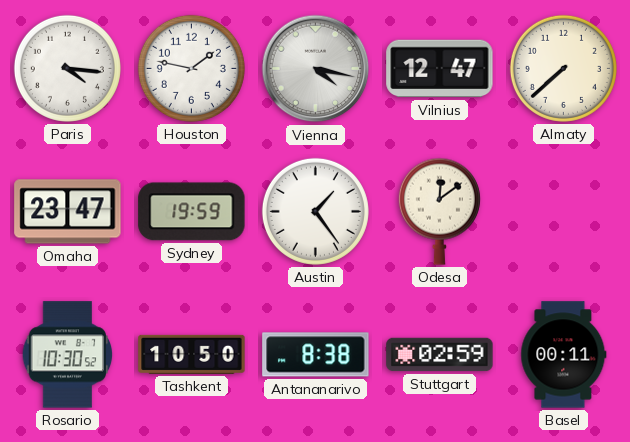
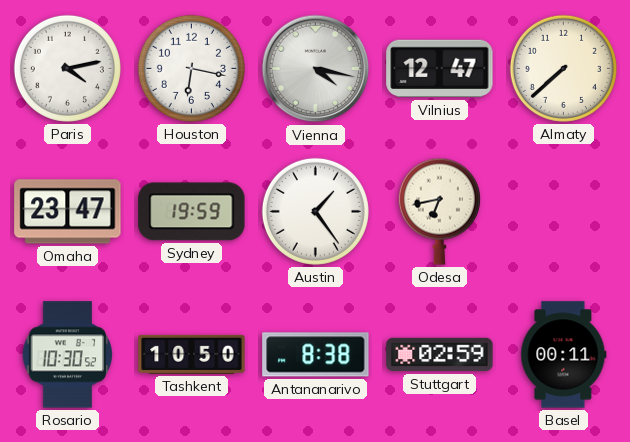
Paris: 4:16 -> 4:13
Houston: 1:47 -> 6:17
Odesa: 12:09 -> 6:43
